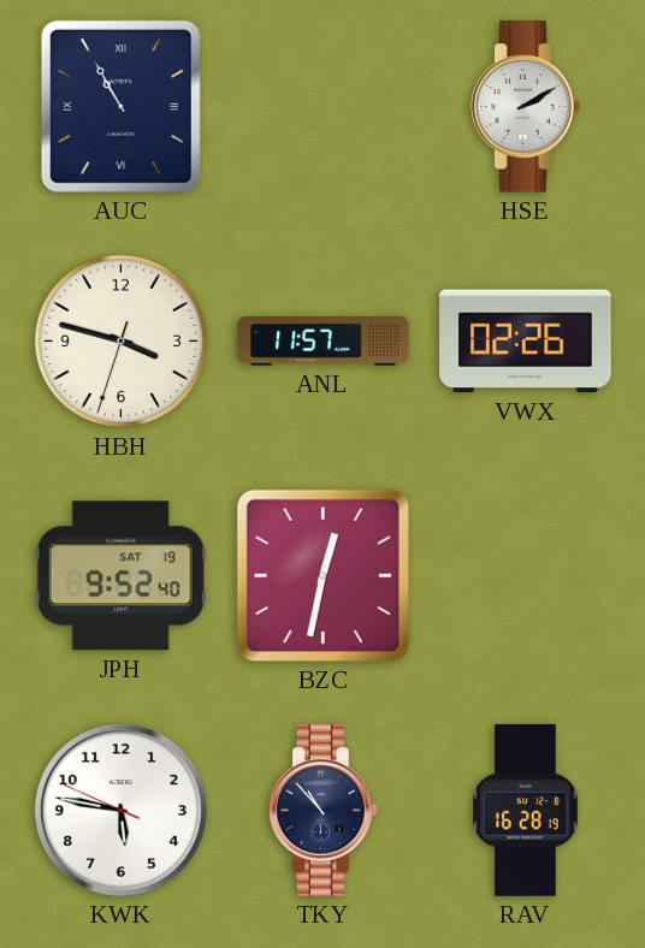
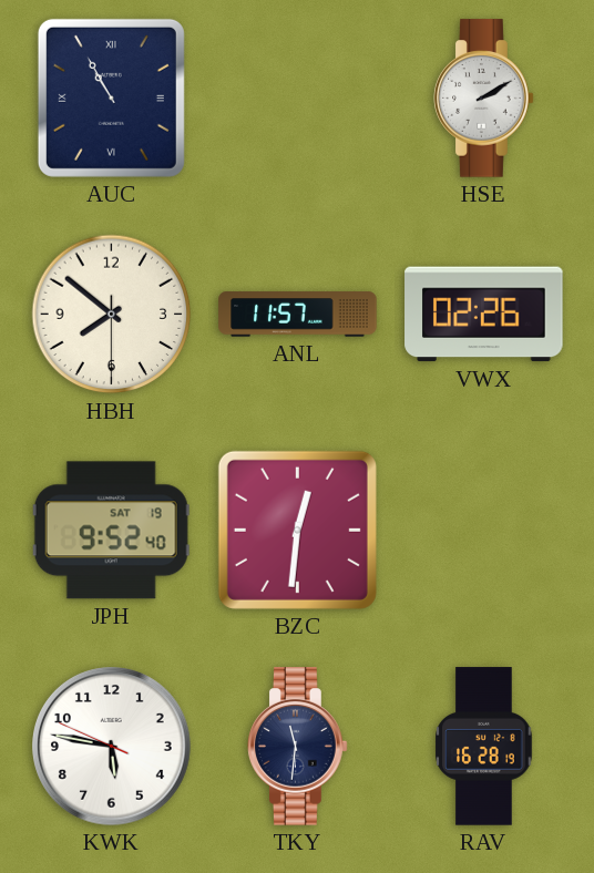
HBH: 3:47 -> 7:51
BZC: 12:32 -> 12:31
TKY: 10:53 -> 11:31
